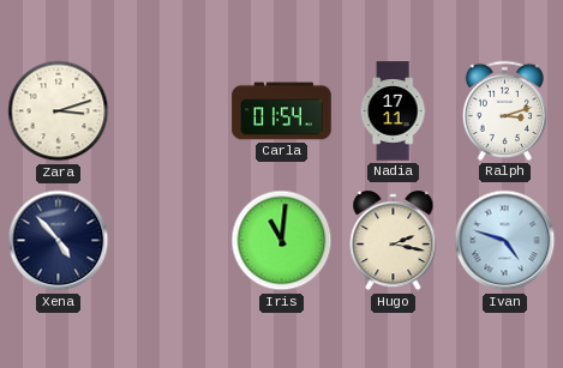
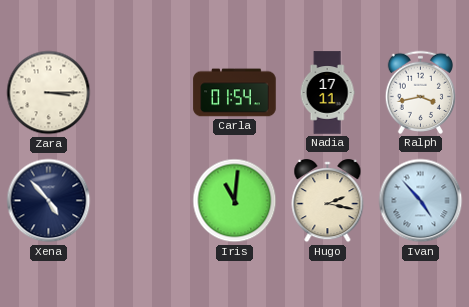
Zara: 3:12 -> 3:15
Ralph: 3:12 -> 3:43
Ivan: 4:48 -> 4:53
